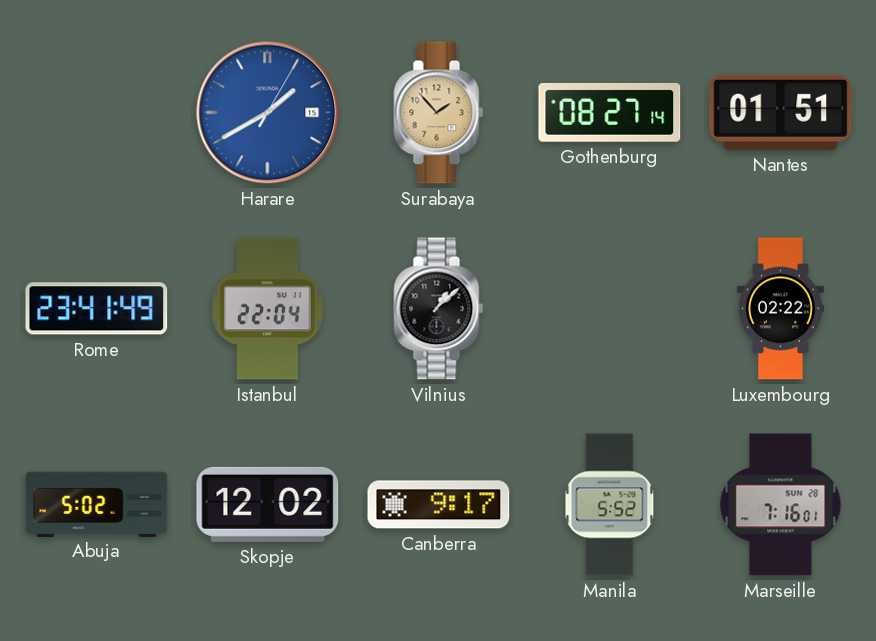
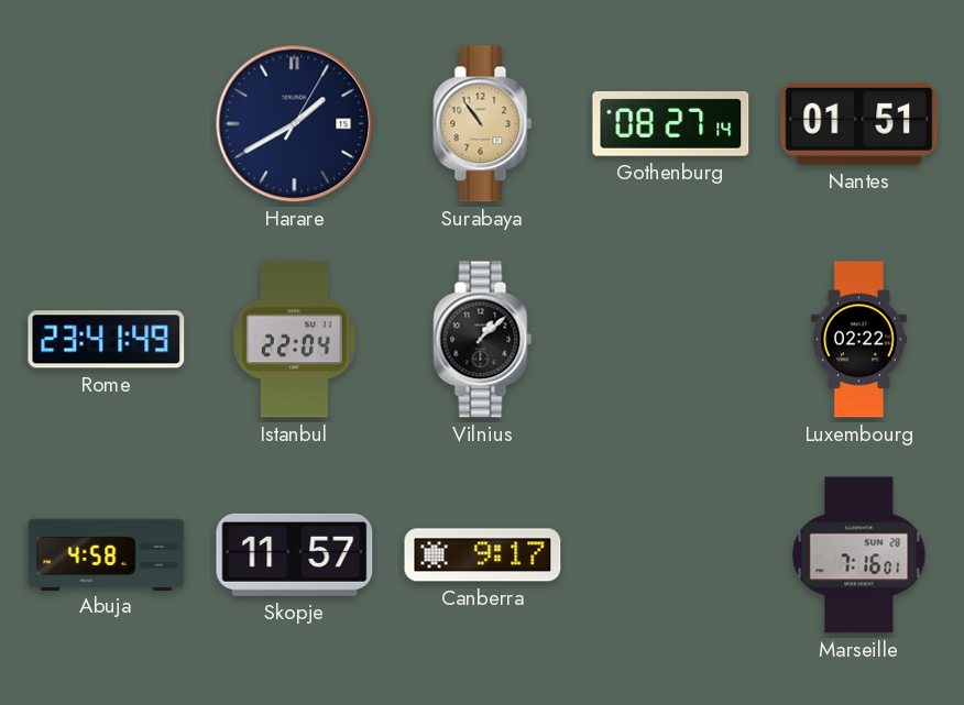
Harare dial: blue -> navy
Surabaya: 1:53 -> 10:54
Abuja: 5:02 -> 4:58
Skopje: 12:02 -> 11:57
Manila: 5:52 -> none
